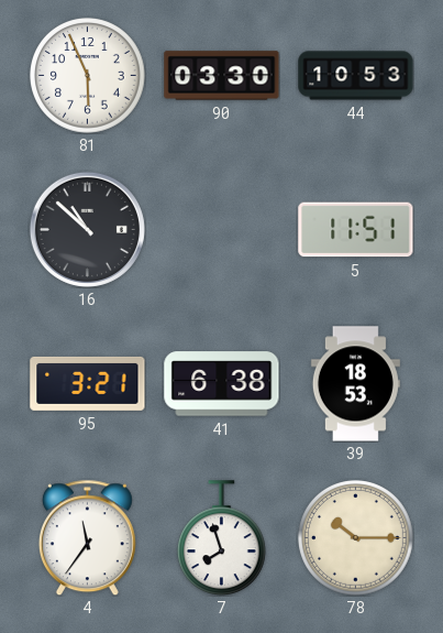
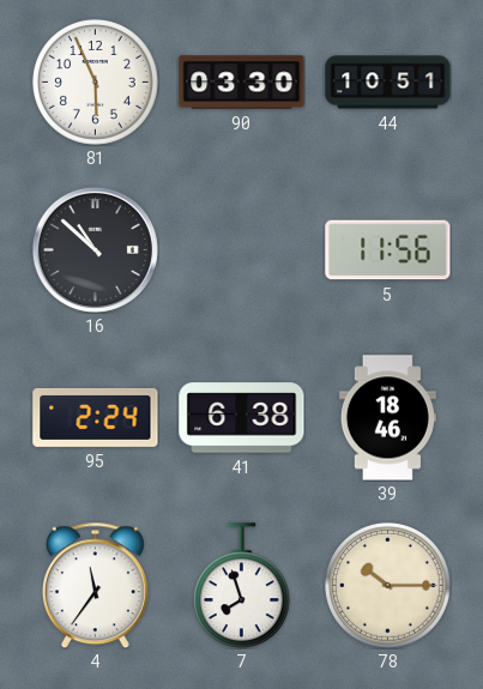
44: 10:53 -> 10:51
5: 11:51 -> 11:56
95: 3:21 -> 2:24
39: 18:53 -> 18:46
